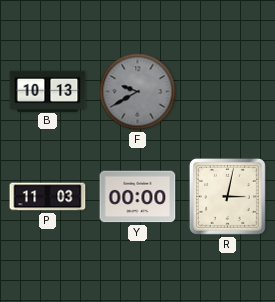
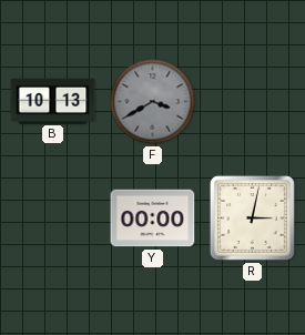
F: 9:40 -> 3:40
P: 11:03 -> none
